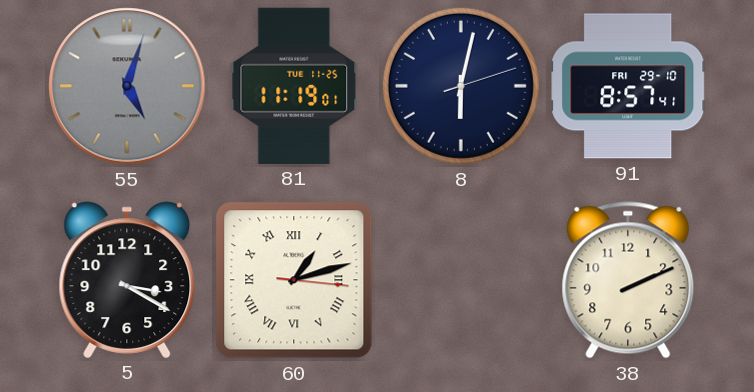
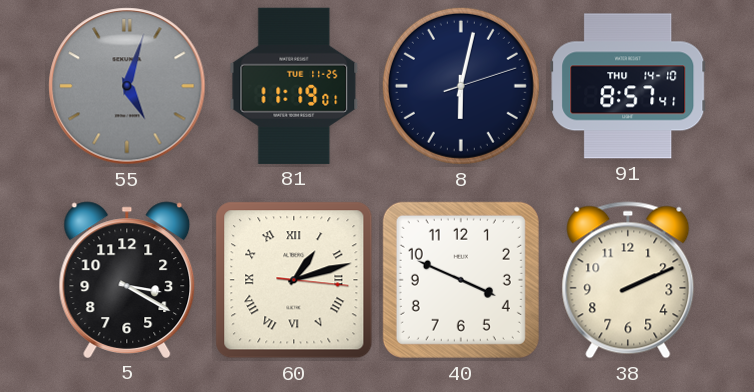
91 date: FRI 29-10 -> THU 14-10
40: none -> 3:49
